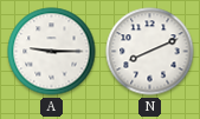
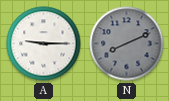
N dial: white -> grey
